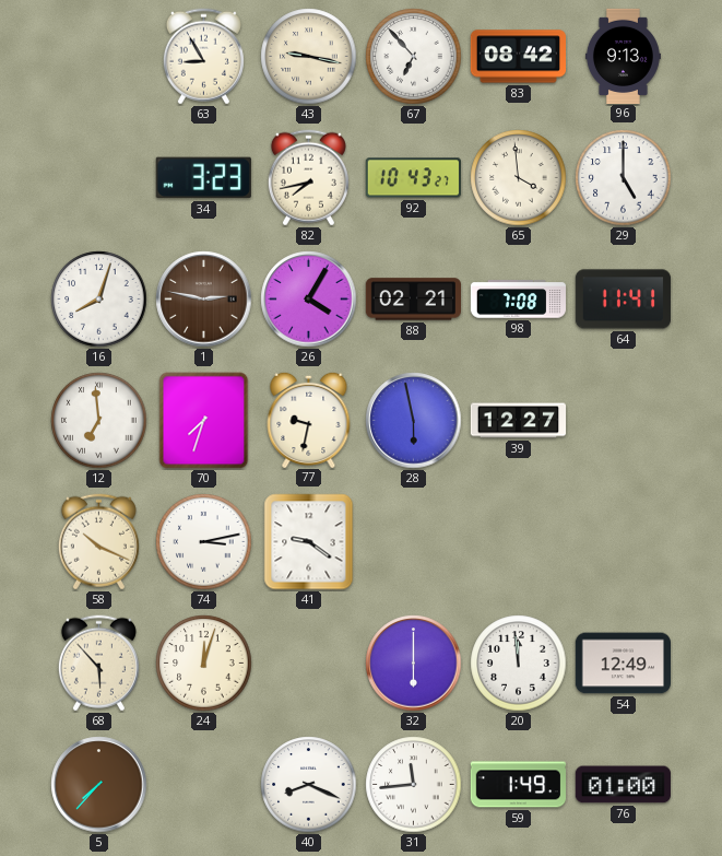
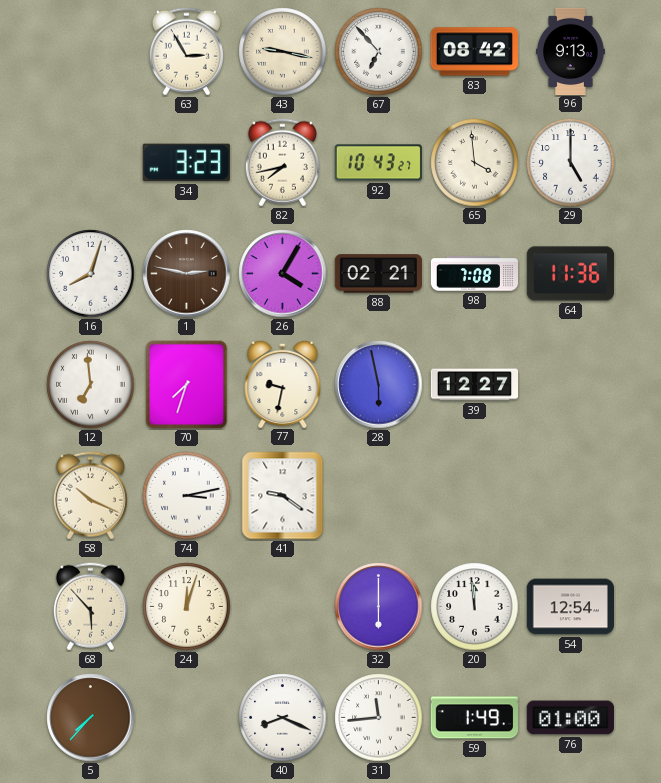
63: 8:55 -> 2:55
64: 11:41 -> 11:36
54: 12:49 -> 12:54
